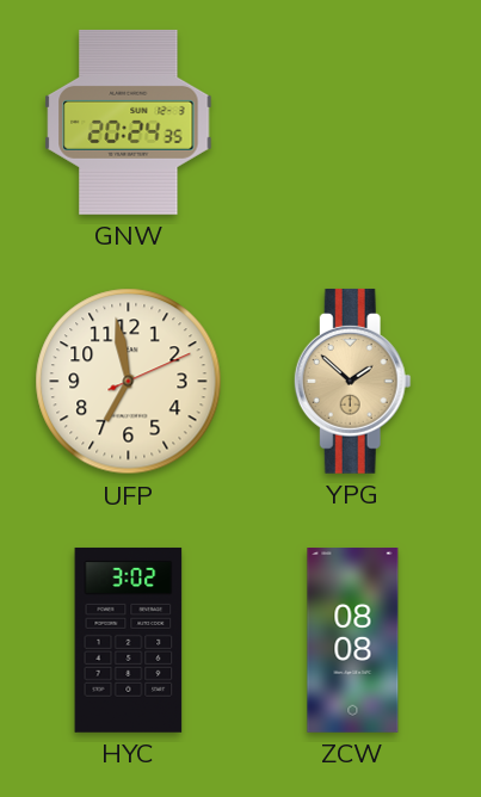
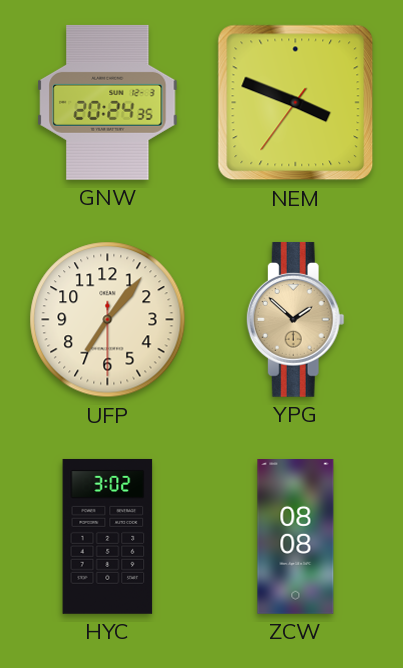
NEM: none -> 3:48
UFP: 6:58 -> 7:06
